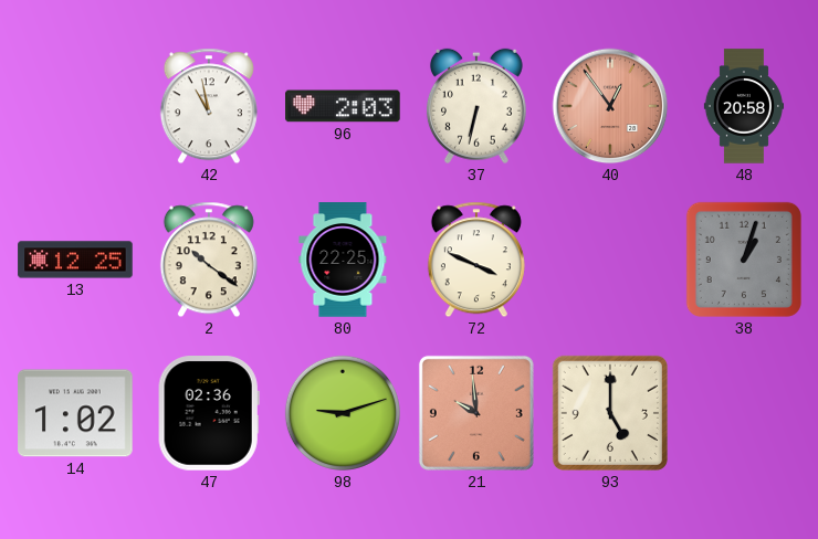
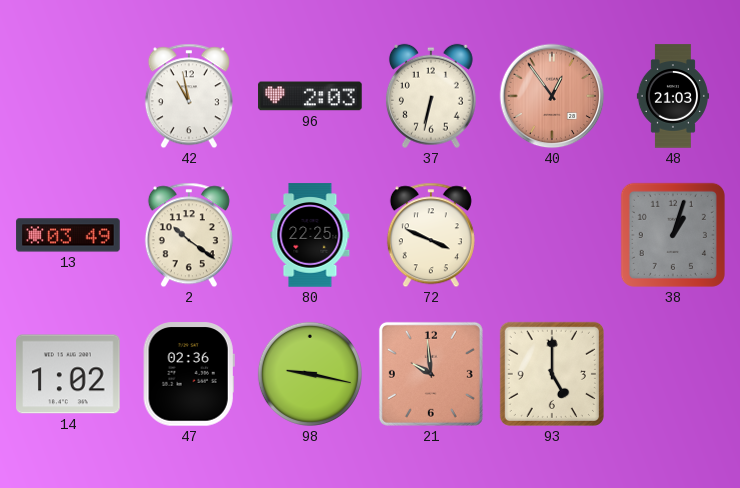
48: 20:58 -> 21:03
13: 12:25 -> 03:49
98: 9:12 -> 9:17
